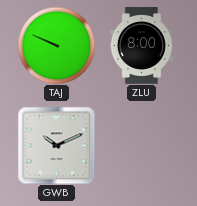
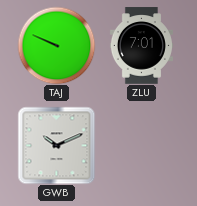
ZLU: 8:00 -> 7:01
